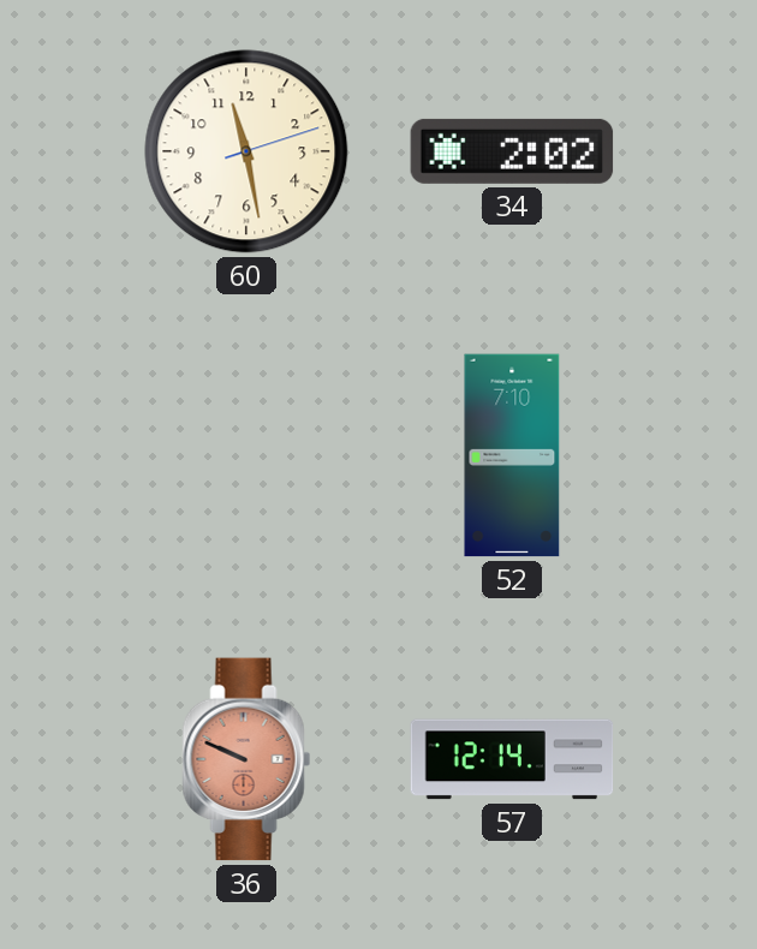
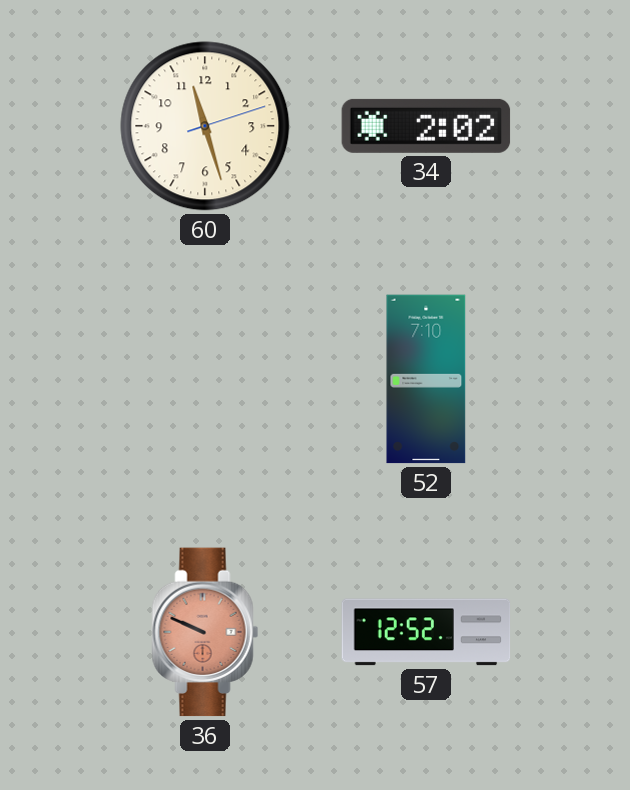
60: 11:28 -> 11:27
57: 12:14 -> 12:52
